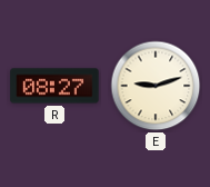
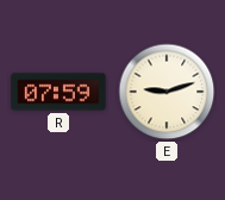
R: 08:27 -> 07:59
